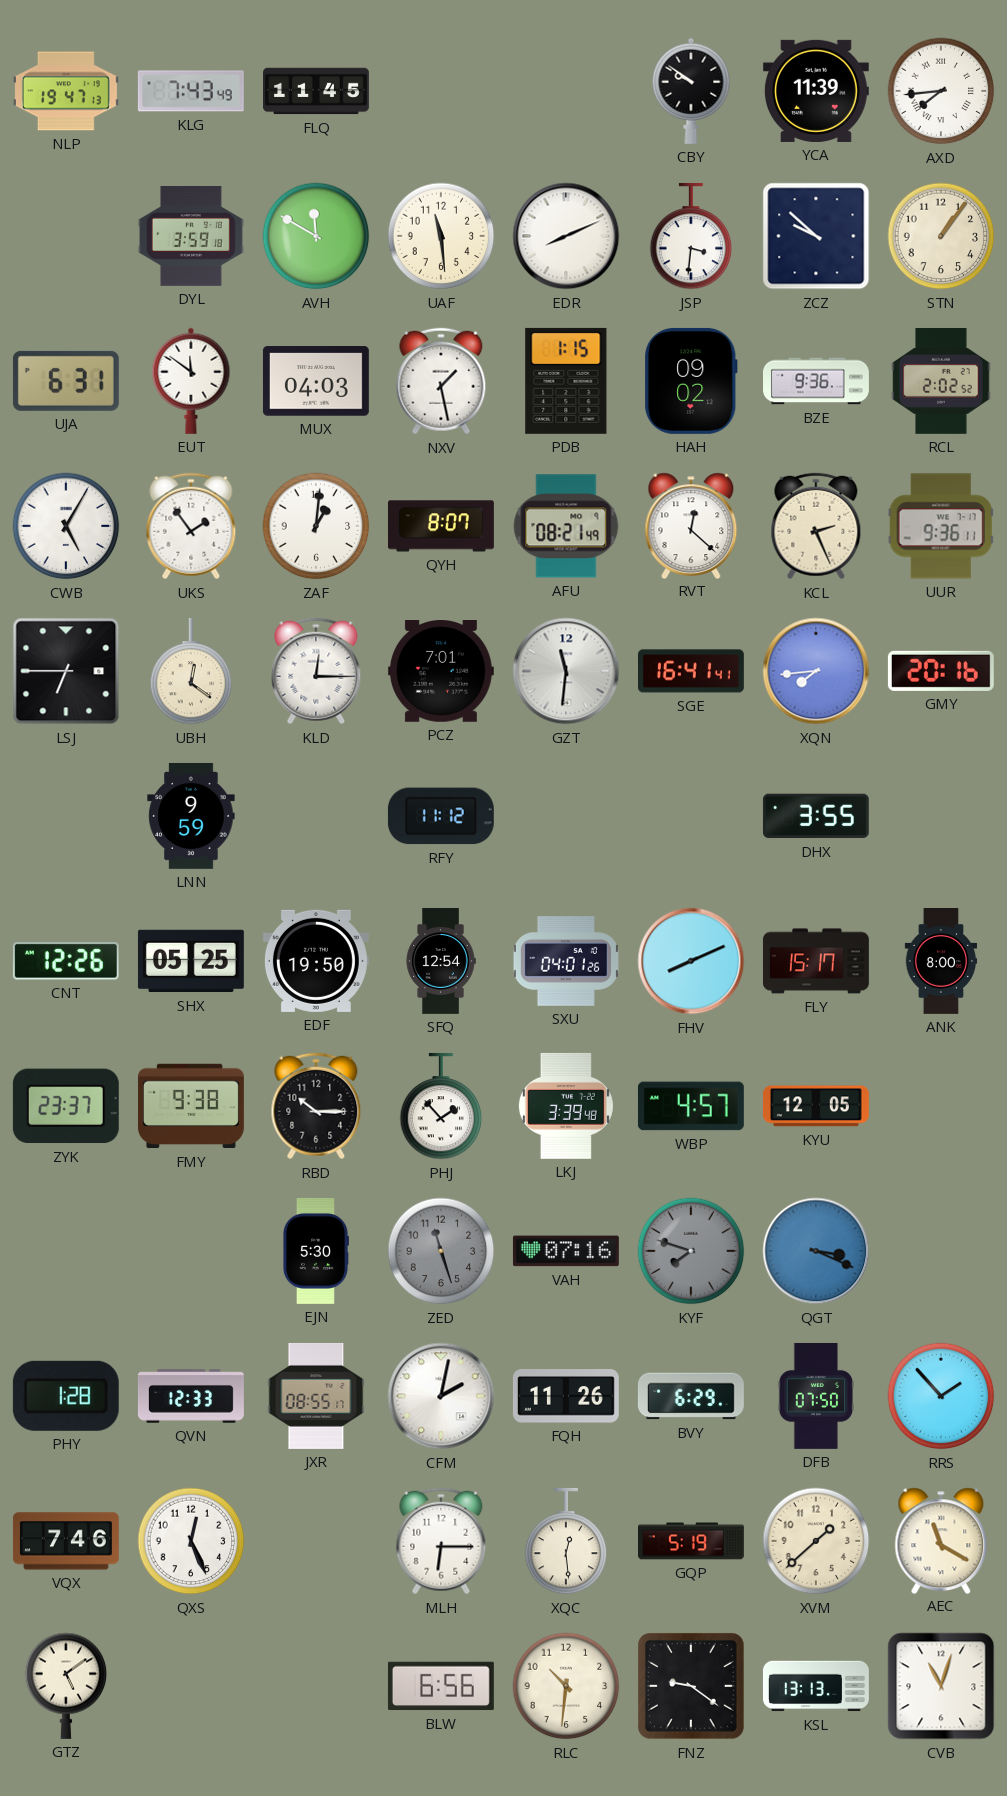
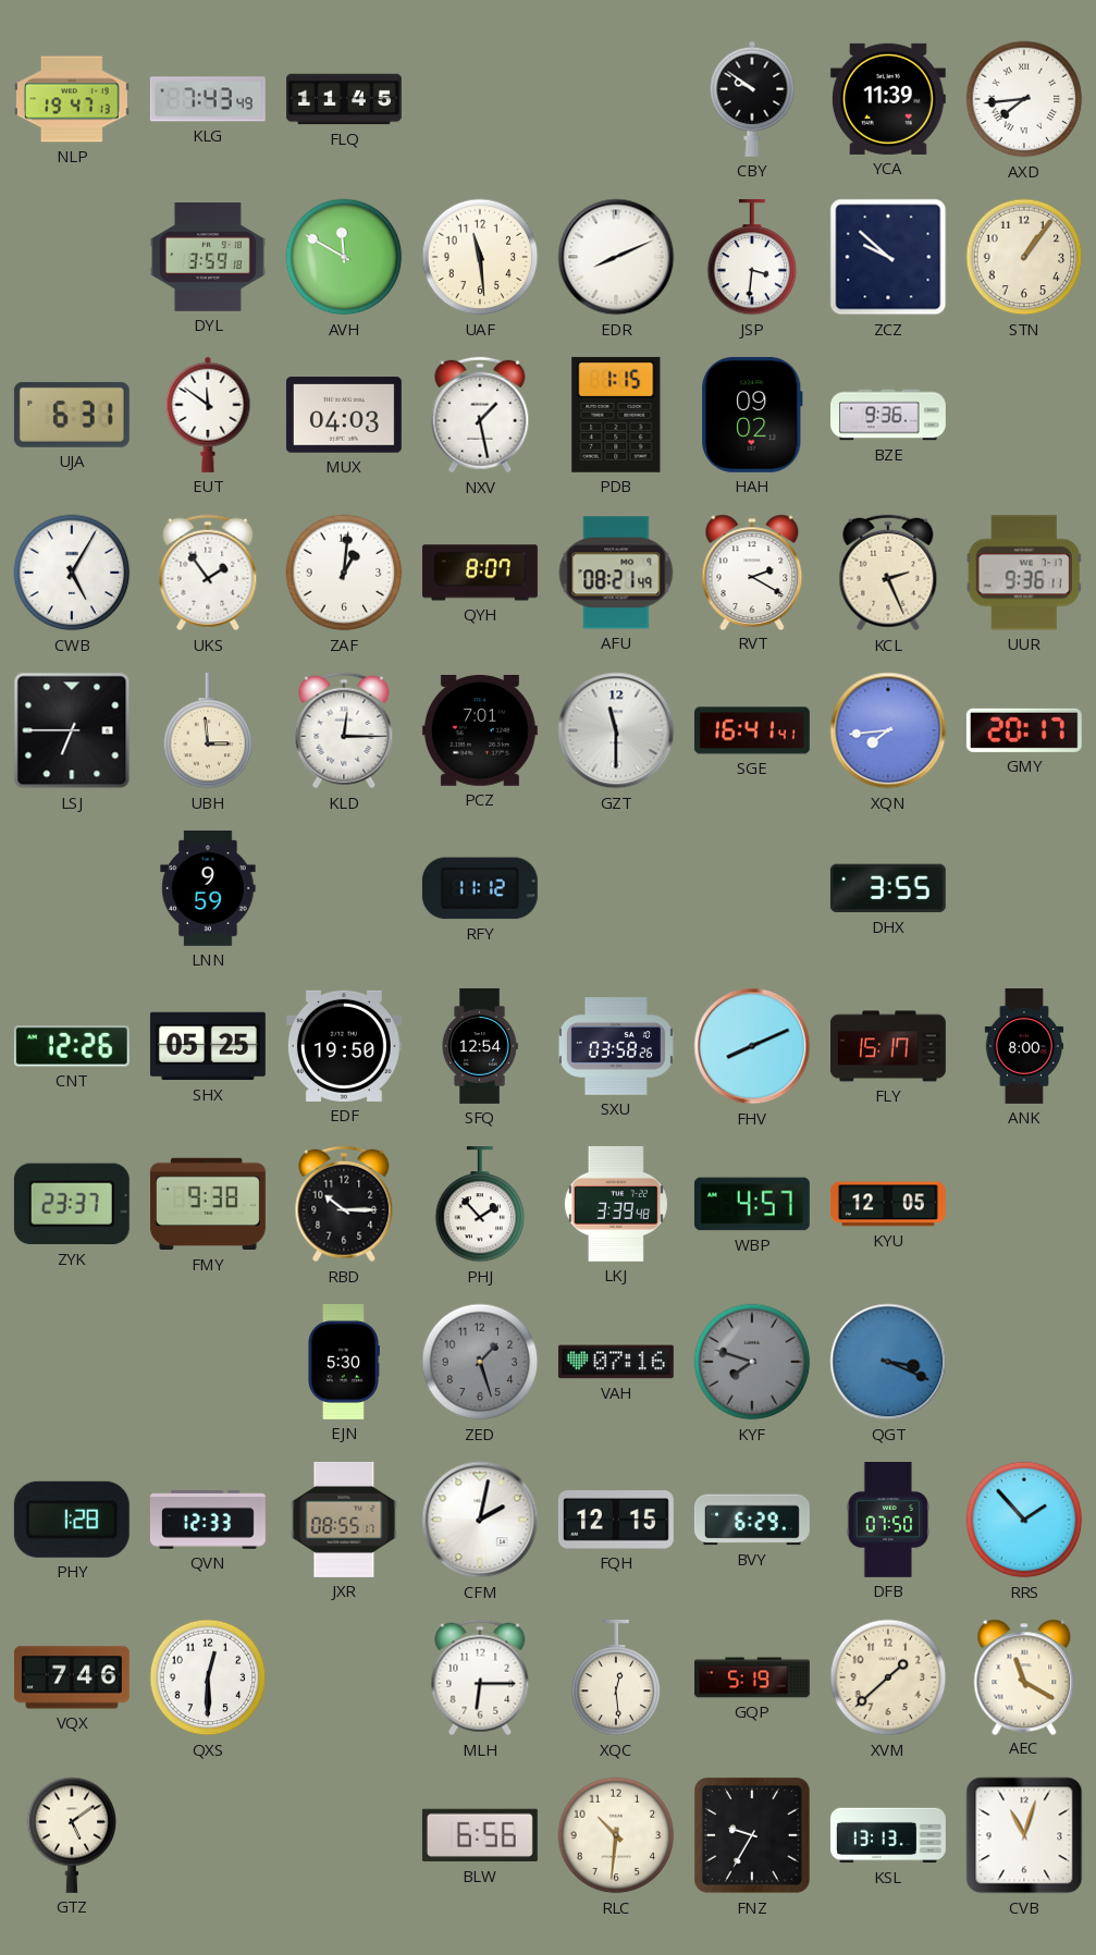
RCL: 2:02 -> none
RVT: 12:22 -> 2:20
UBH: 12:21 -> 2:59
GZT: 11:31 -> 11:30
GMY: 20:16 -> 20:17
SXU: 04:01 -> 03:58
ZED: 11:27 -> 1:27
FQH: 11:26 -> 12:15
QXS: 12:26 -> 12:30
FNZ: 9:21 -> 9:35
